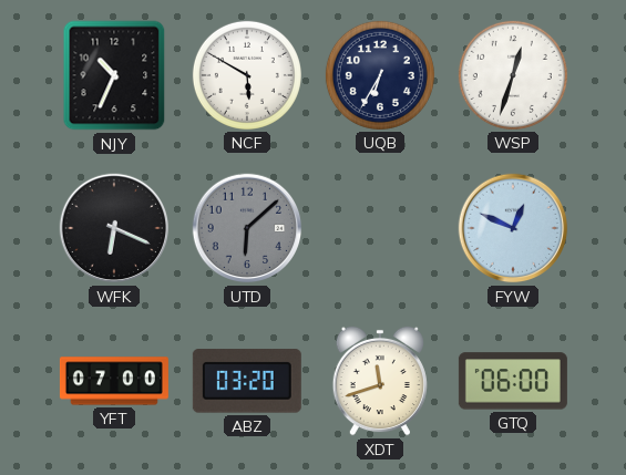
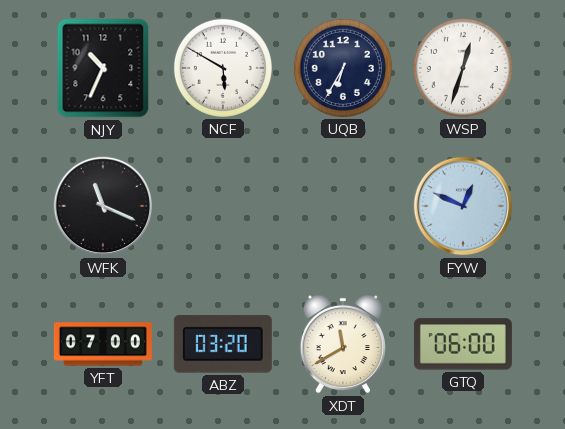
WFK: 6:19 -> 11:19
UTD: 6:08 -> none
XDT: 11:42 -> 11:40
